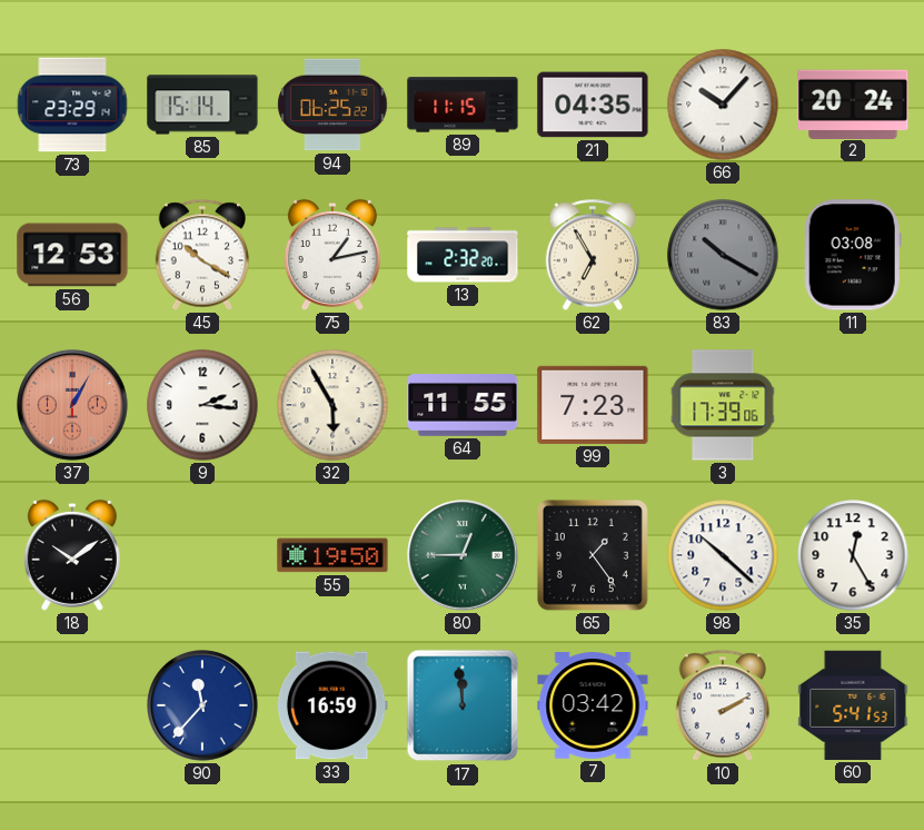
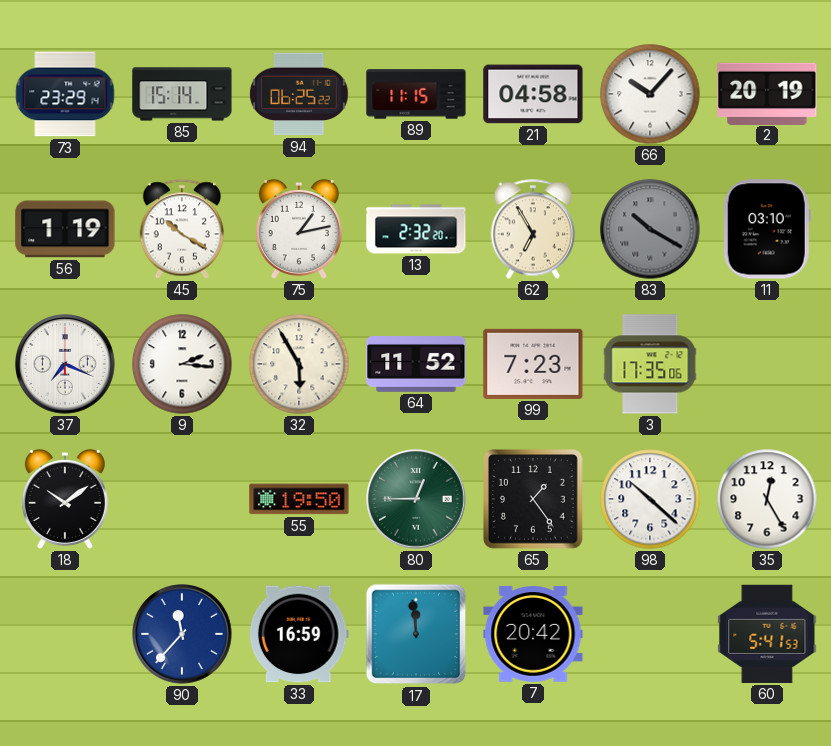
21: 04:35 -> 04:58
2: 20:24 -> 20:19
56: 12:53 -> 1:19
11: 03:08 -> 03:10
37: 1:05 -> 7:19
37 dial: salmon -> white
64: 11:55 -> 11:52
3: 17:39 -> 17:35
7: 03:42 -> 20:42
10: 2:10 -> none
